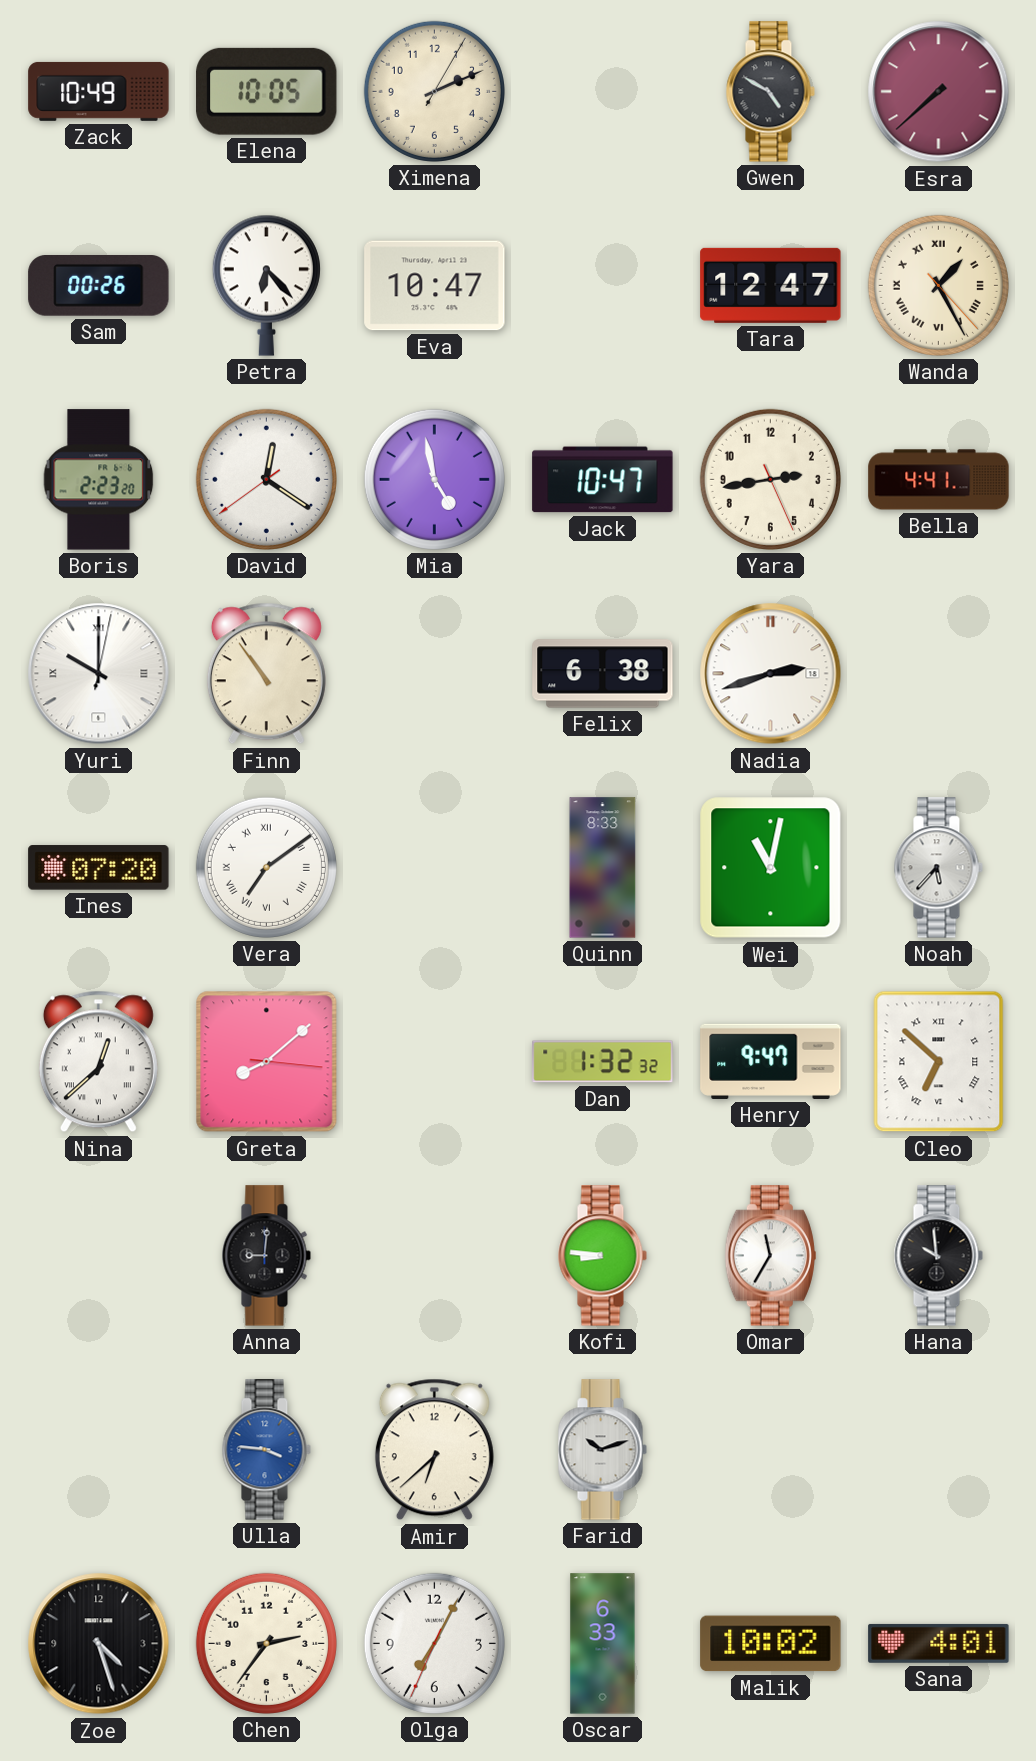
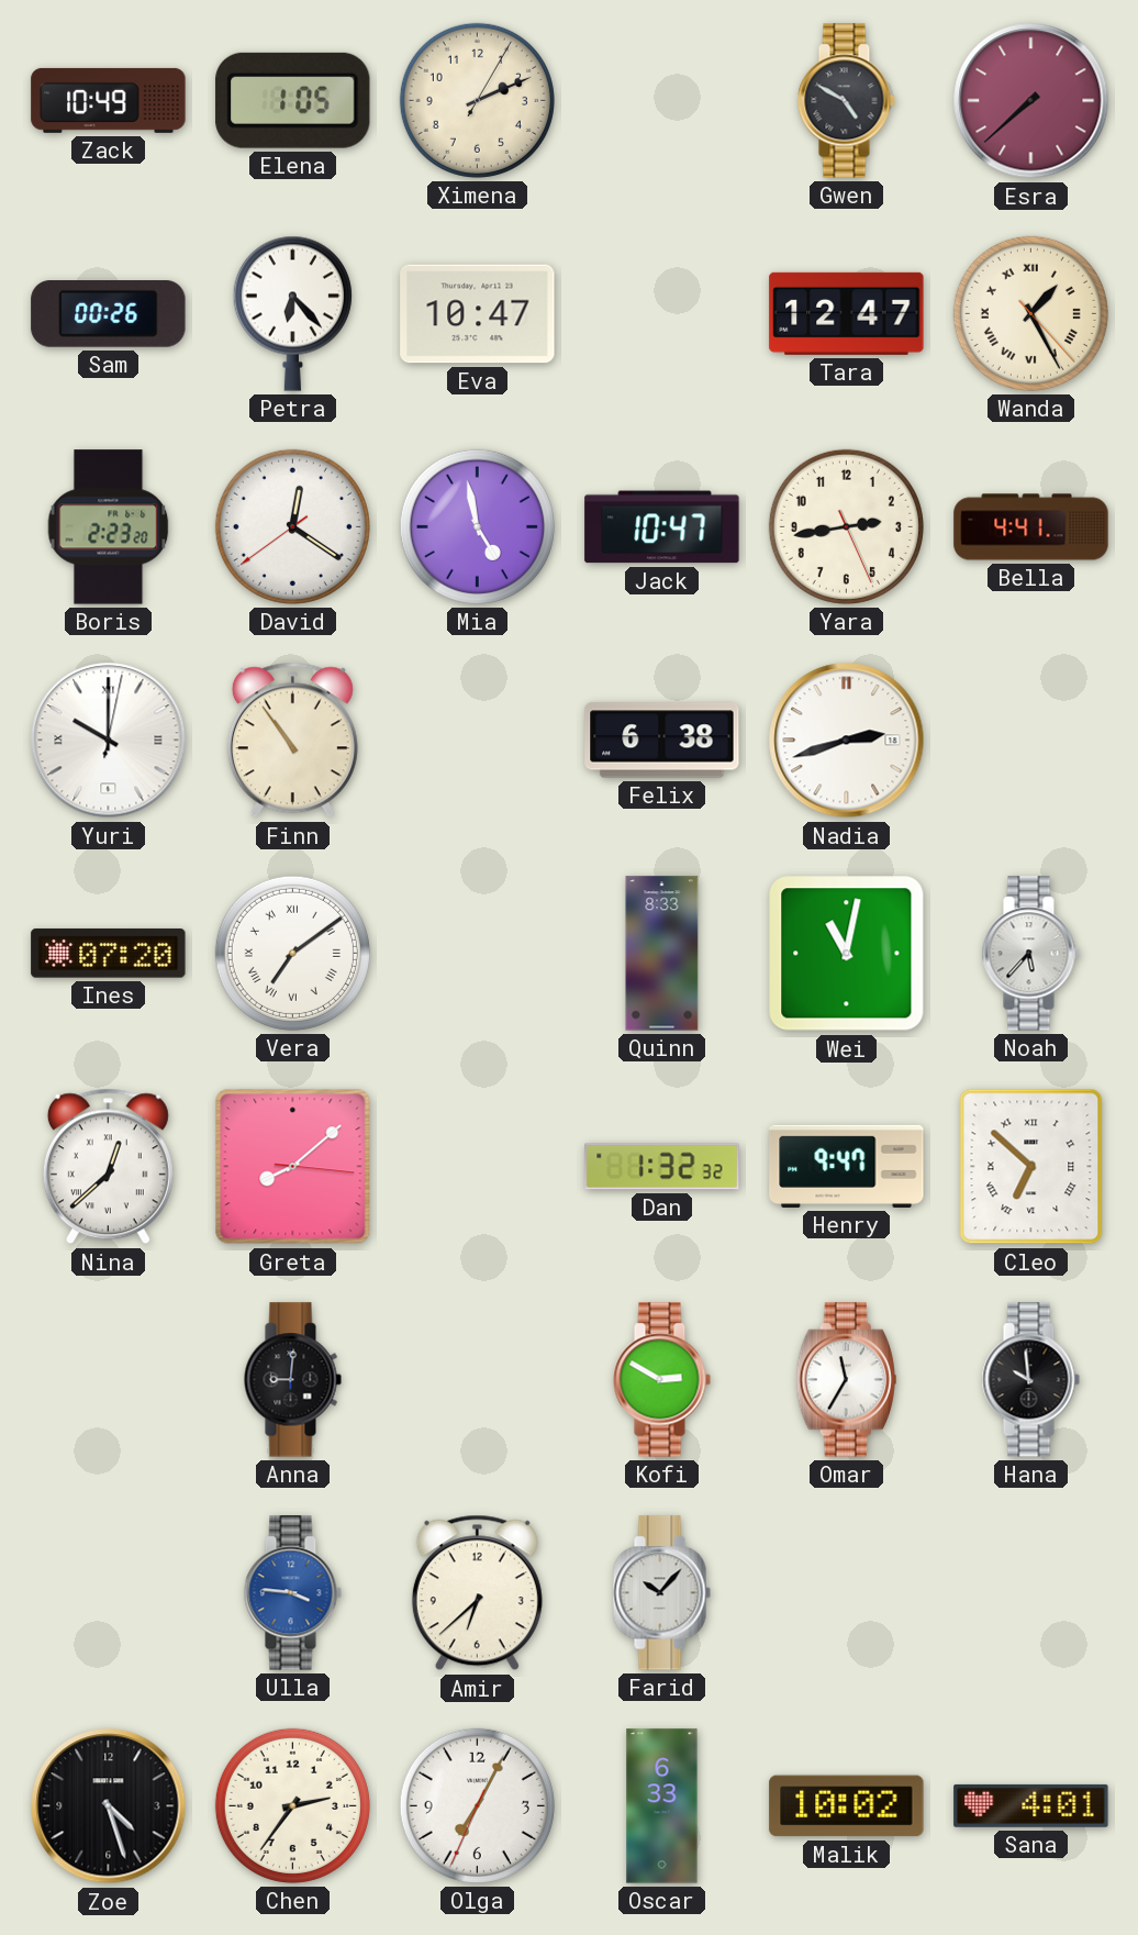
Elena: 10:05 -> 1:05
Kofi: 8:46 -> 2:50
Farid: 10:12 -> 10:07
